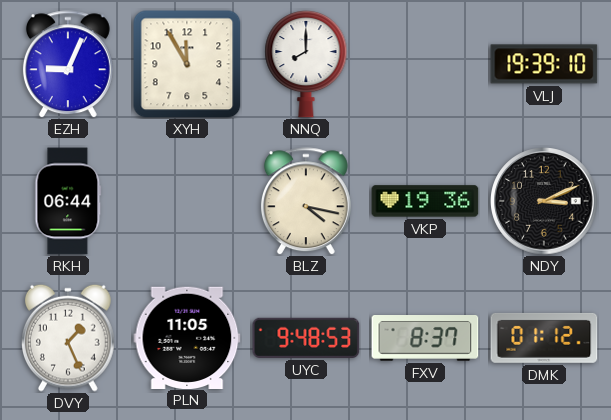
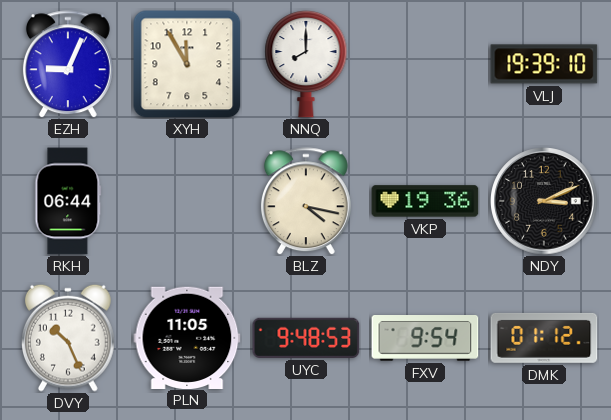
DVY: 1:26 -> 10:26
FXV: 8:37 -> 9:54
